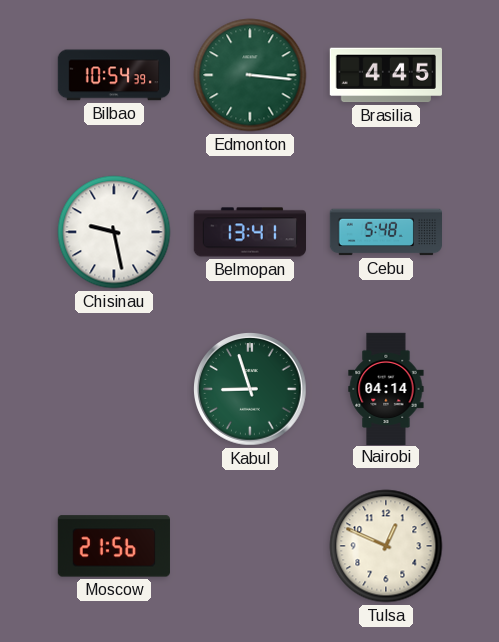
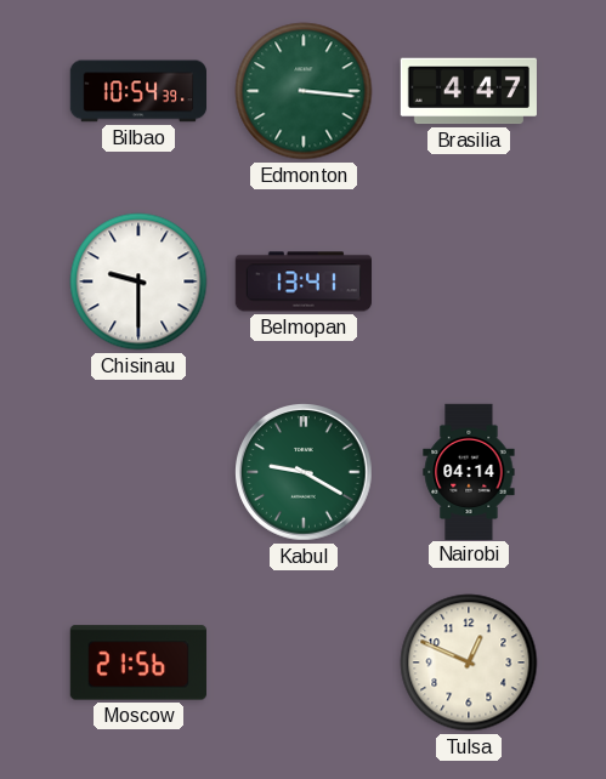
Brasilia: 4:45 -> 4:47
Chisinau: 9:28 -> 9:30
Cebu: 5:48 -> none
Kabul: 8:57 -> 9:20
